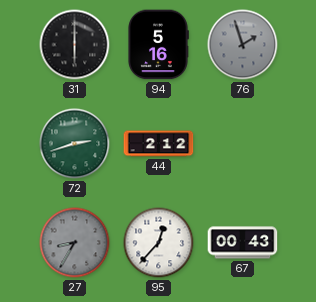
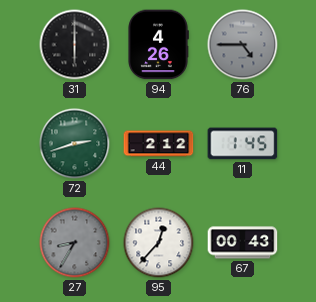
94: 5:16 -> 4:26
76: 1:57 -> 4:45
11: none -> 1:45
